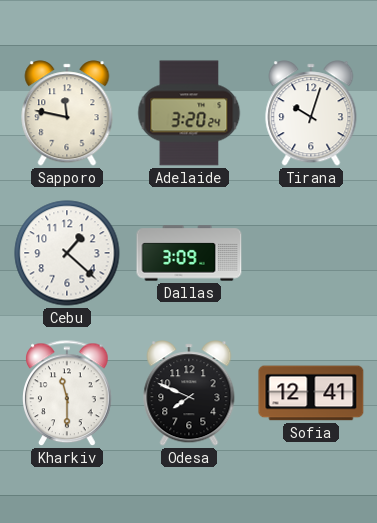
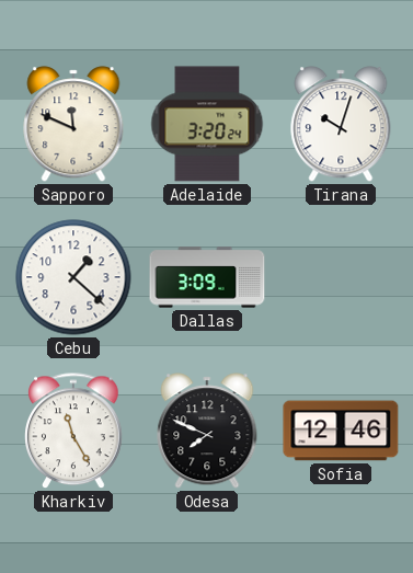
Sapporo: 11:47 -> 11:49
Kharkiv: 11:30 -> 11:25
Sofia: 12:41 -> 12:46
